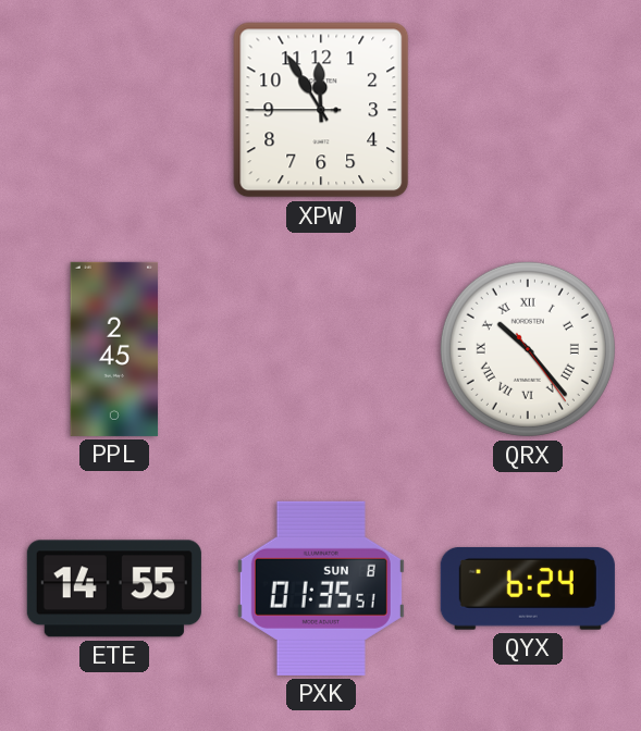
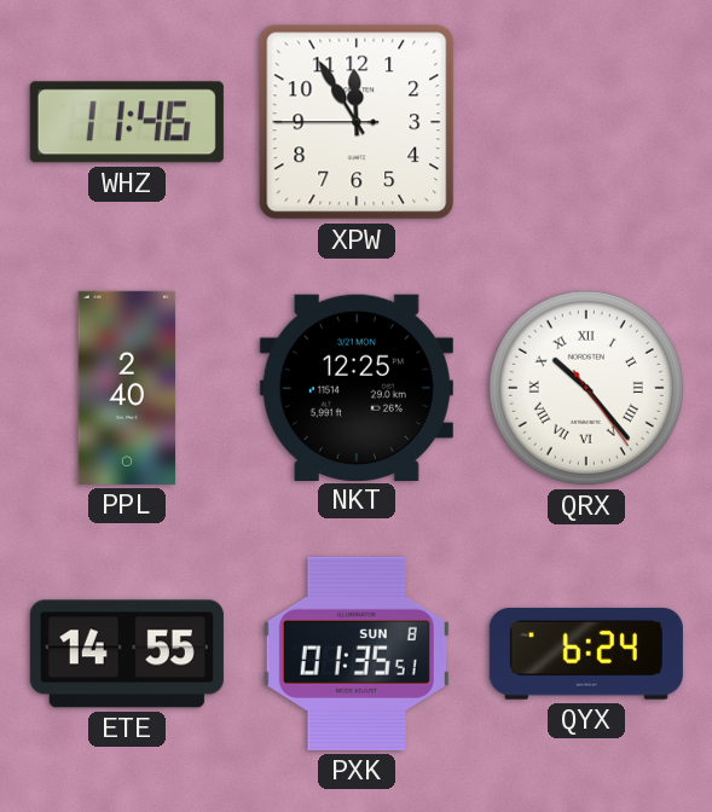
WHZ: none -> 11:46
PPL: 2:45 -> 2:40
NKT: none -> 12:25
